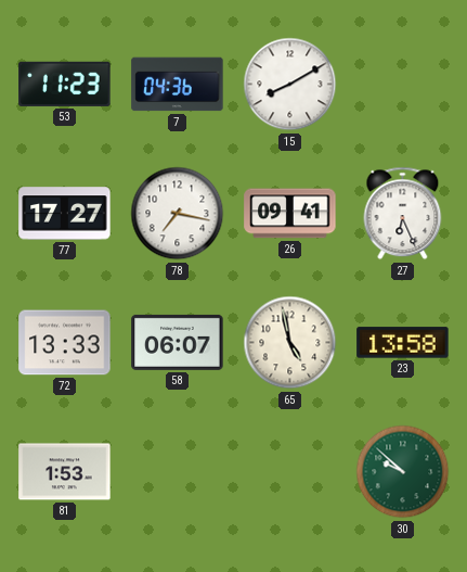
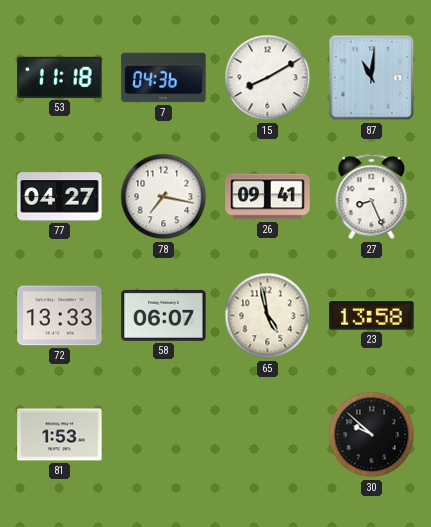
53: 11:23 -> 11:18
87: none -> 11:01
77: 17:27 -> 04:27
27: 6:26 -> 8:26
30 dial: green -> black
